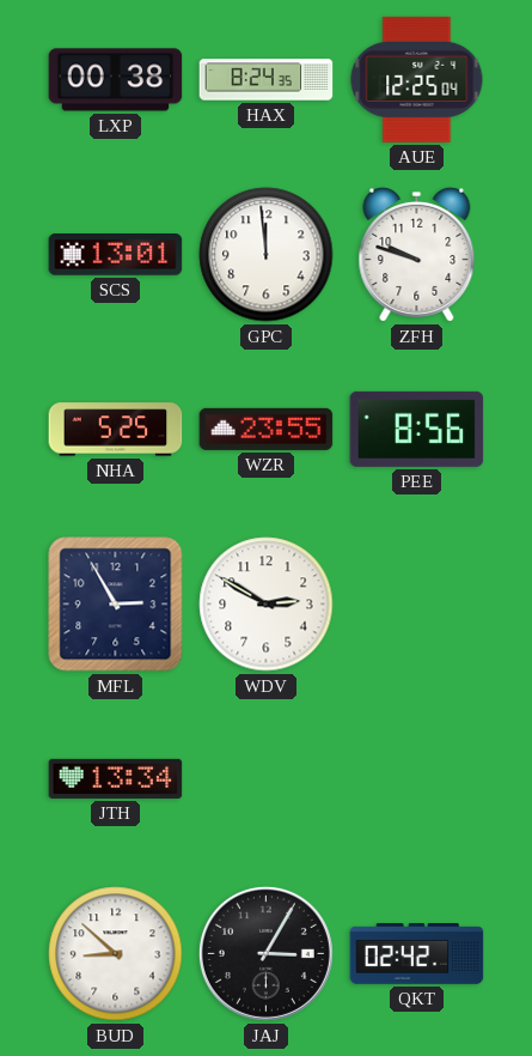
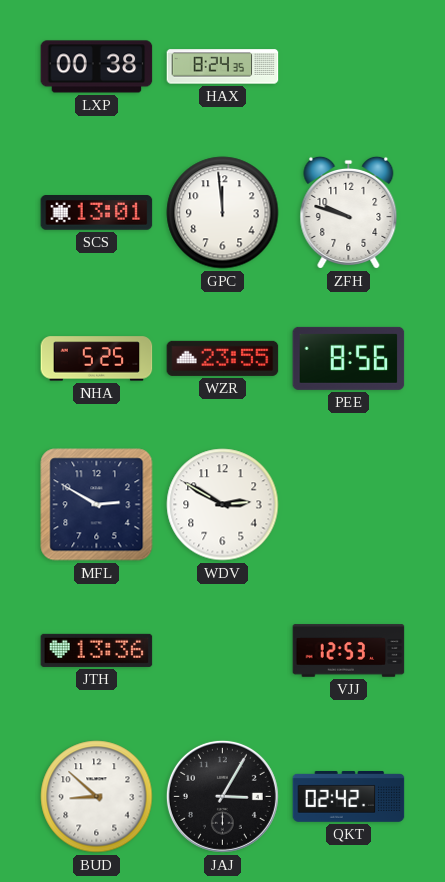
AUE: 12:25 -> none
MFL: 2:55 -> 2:50
JTH: 13:34 -> 13:36
VJJ: none -> 12:53
